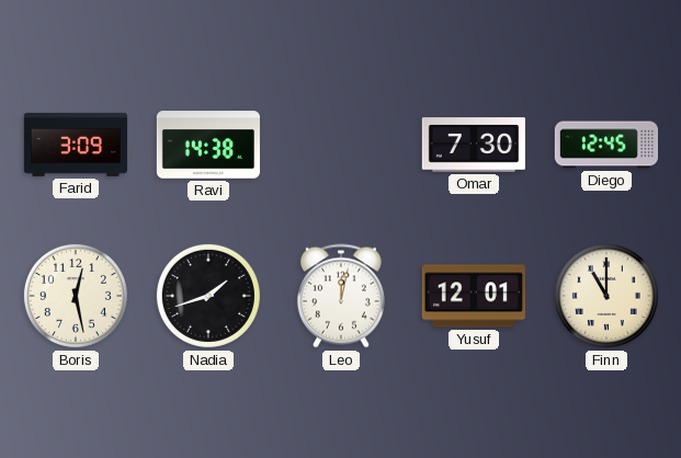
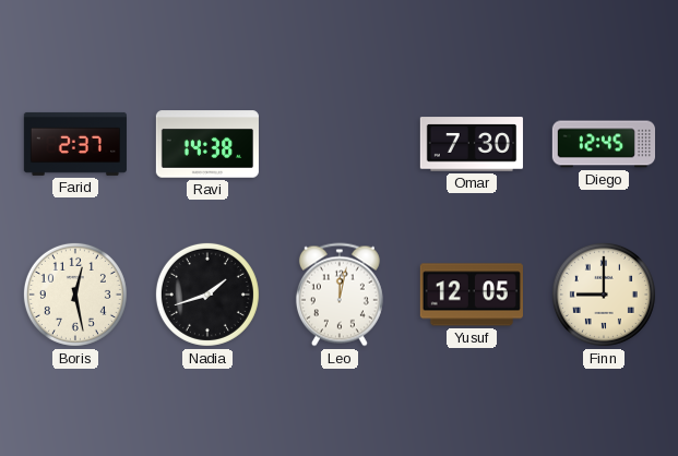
Farid: 3:09 -> 2:37
Yusuf: 12:01 -> 12:05
Finn: 11:00 -> 9:00
